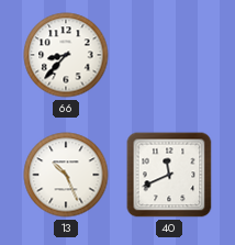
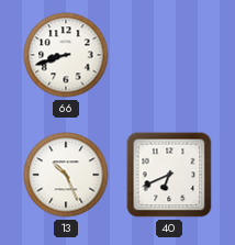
66: 8:37 -> 8:42
40: 11:41 -> 6:41
